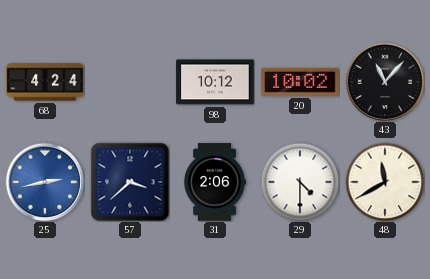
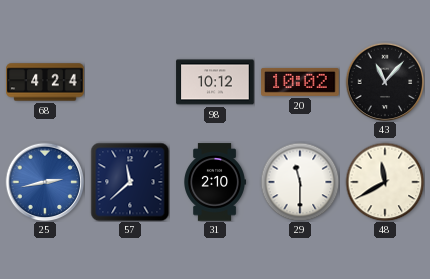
57: 3:38 -> 11:38
31: 2:06 -> 2:10
29: 4:30 -> 11:30
